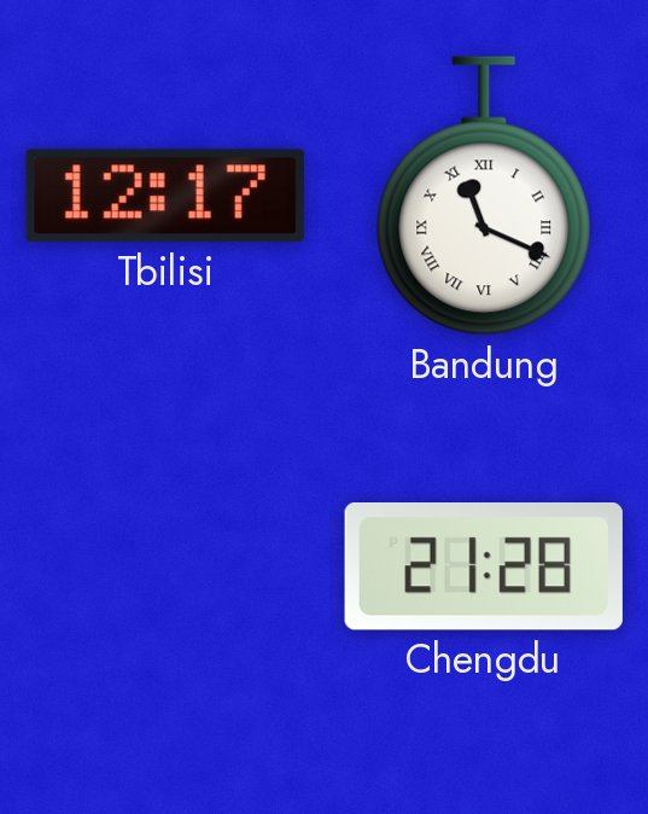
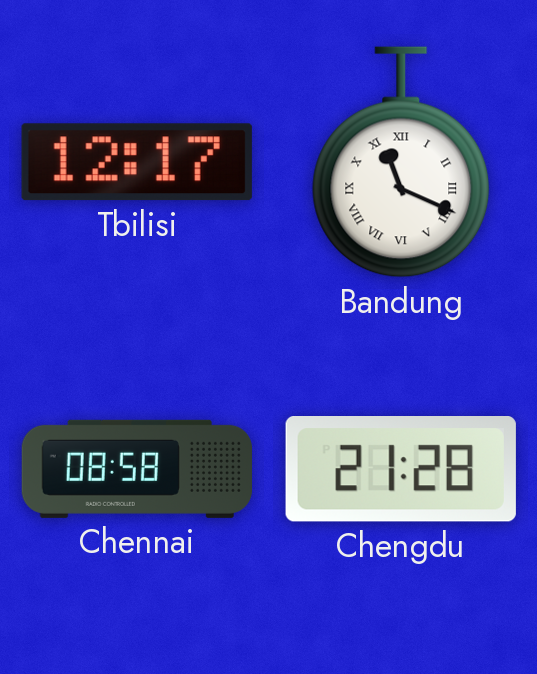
Chennai: none -> 08:58
